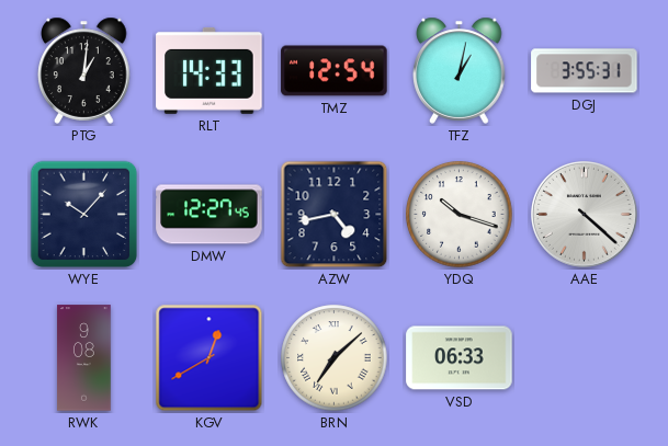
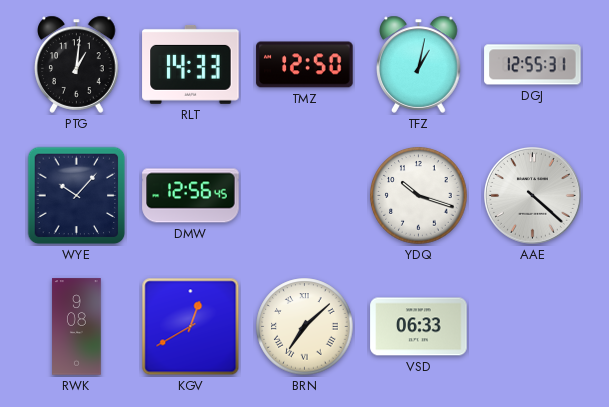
TMZ: 12:54 -> 12:50
DGJ: 3:55 -> 12:55
DMW: 12:27 -> 12:56
AZW: 4:43 -> none
